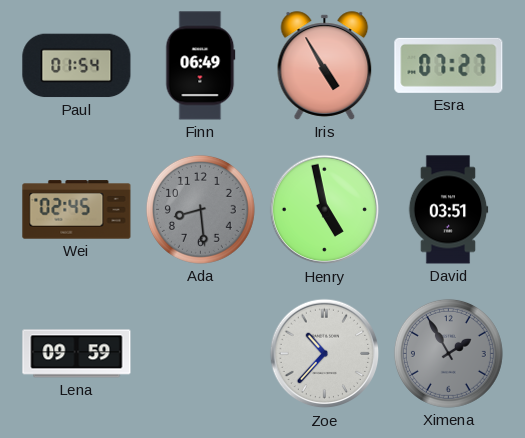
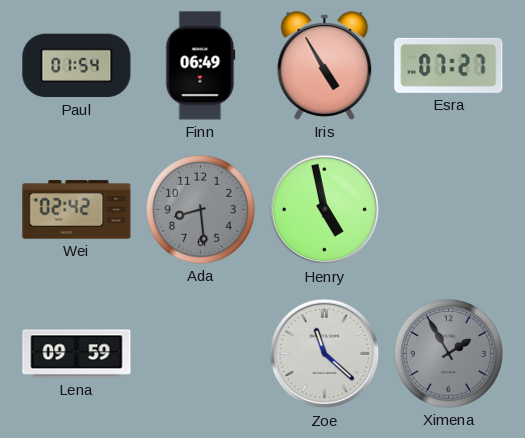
Wei: 02:45 -> 02:42
David: 03:51 -> none
Zoe: 10:37 -> 11:22
